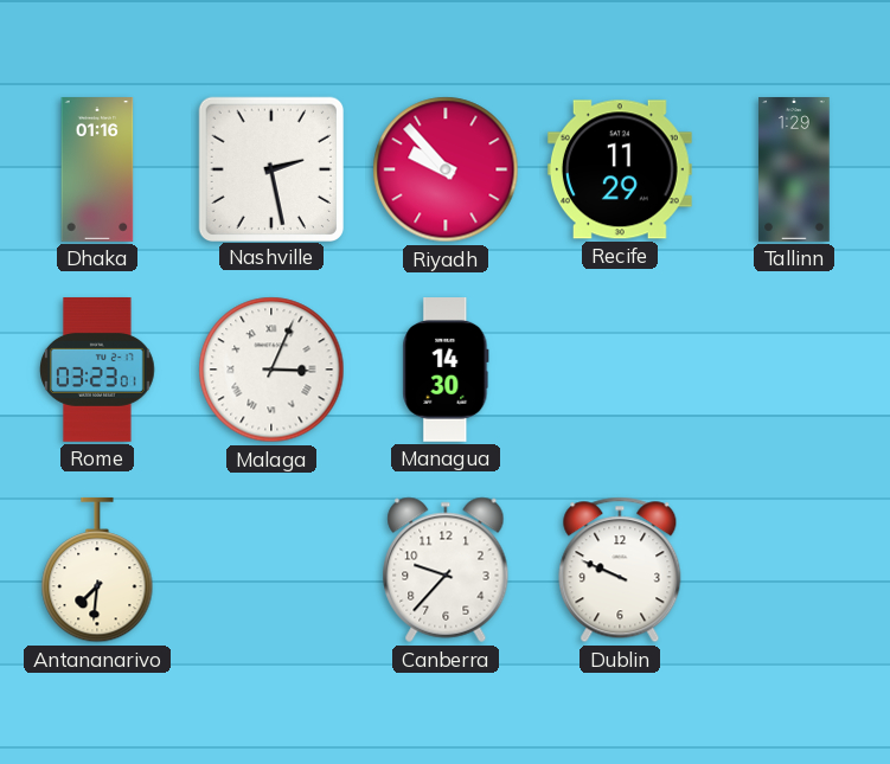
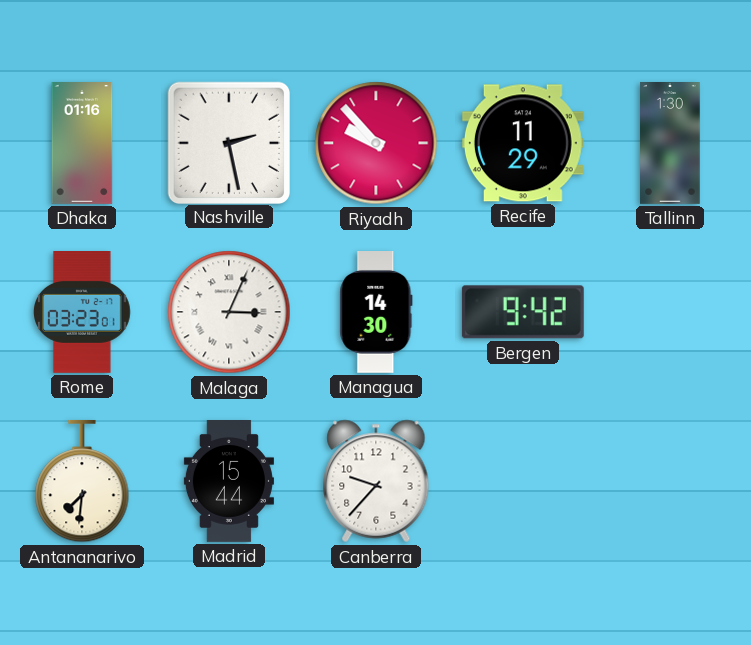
Tallinn: 1:29 -> 1:30
Bergen: none -> 9:42
Madrid: none -> 15:44
Dublin: 9:49 -> none
